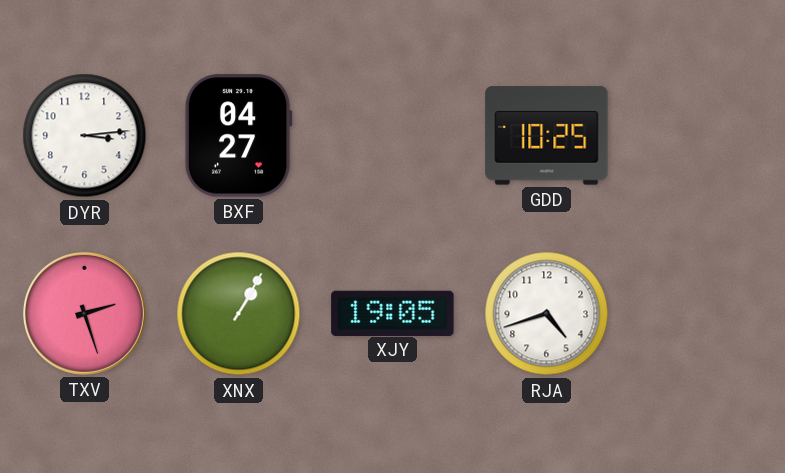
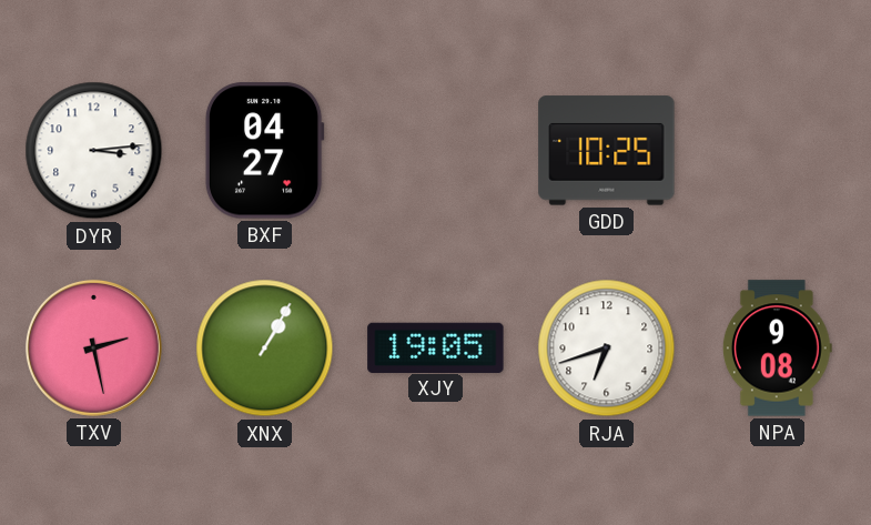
TXV: 2:27 -> 2:28
RJA: 4:42 -> 6:42
NPA: none -> 9:08
